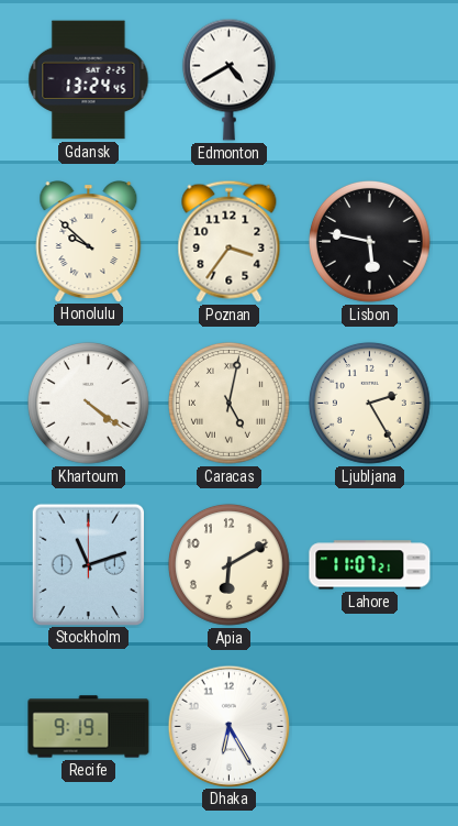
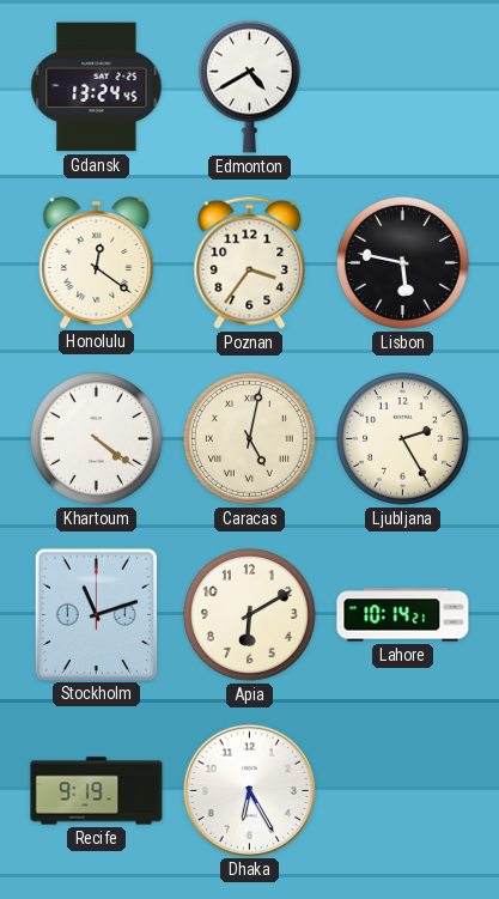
Honolulu: 9:52 -> 12:21
Lahore: 11:07 -> 10:14
